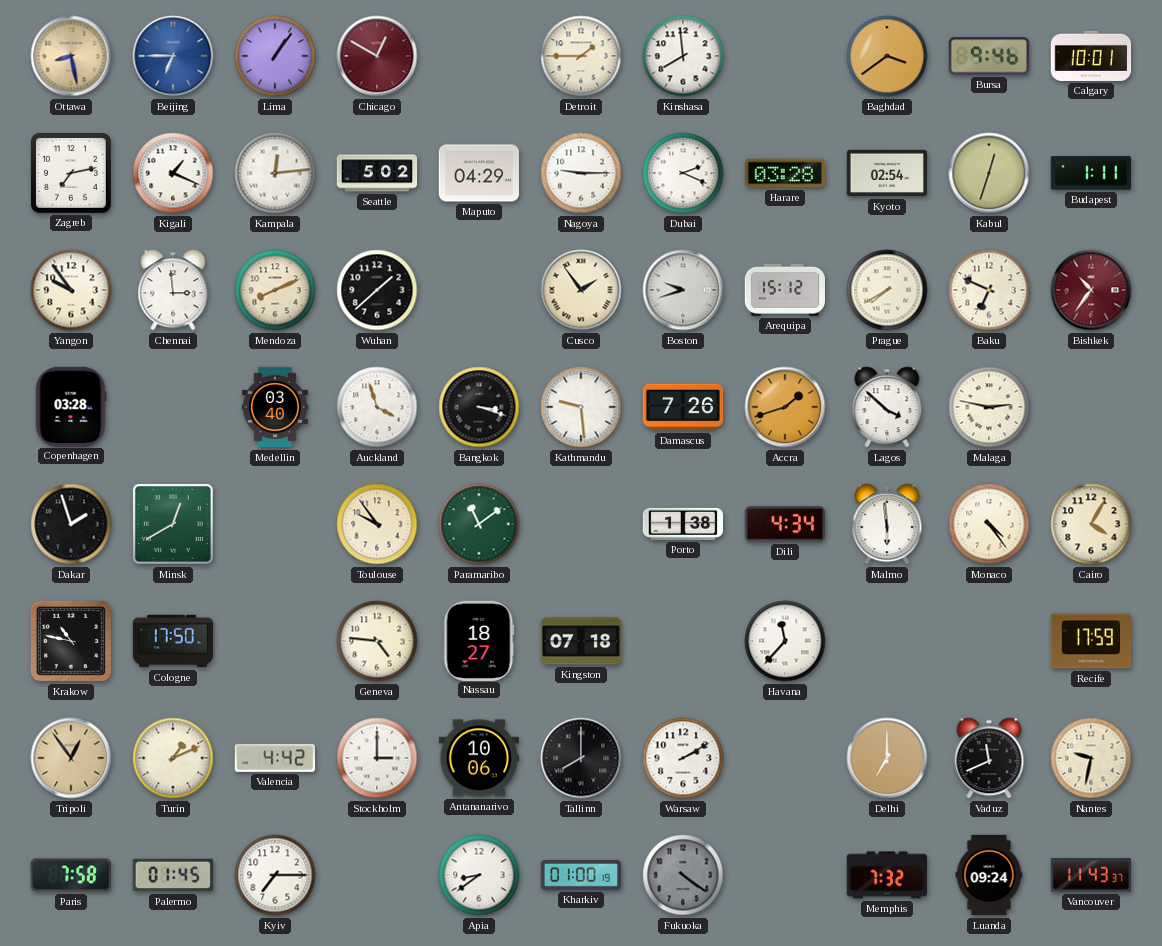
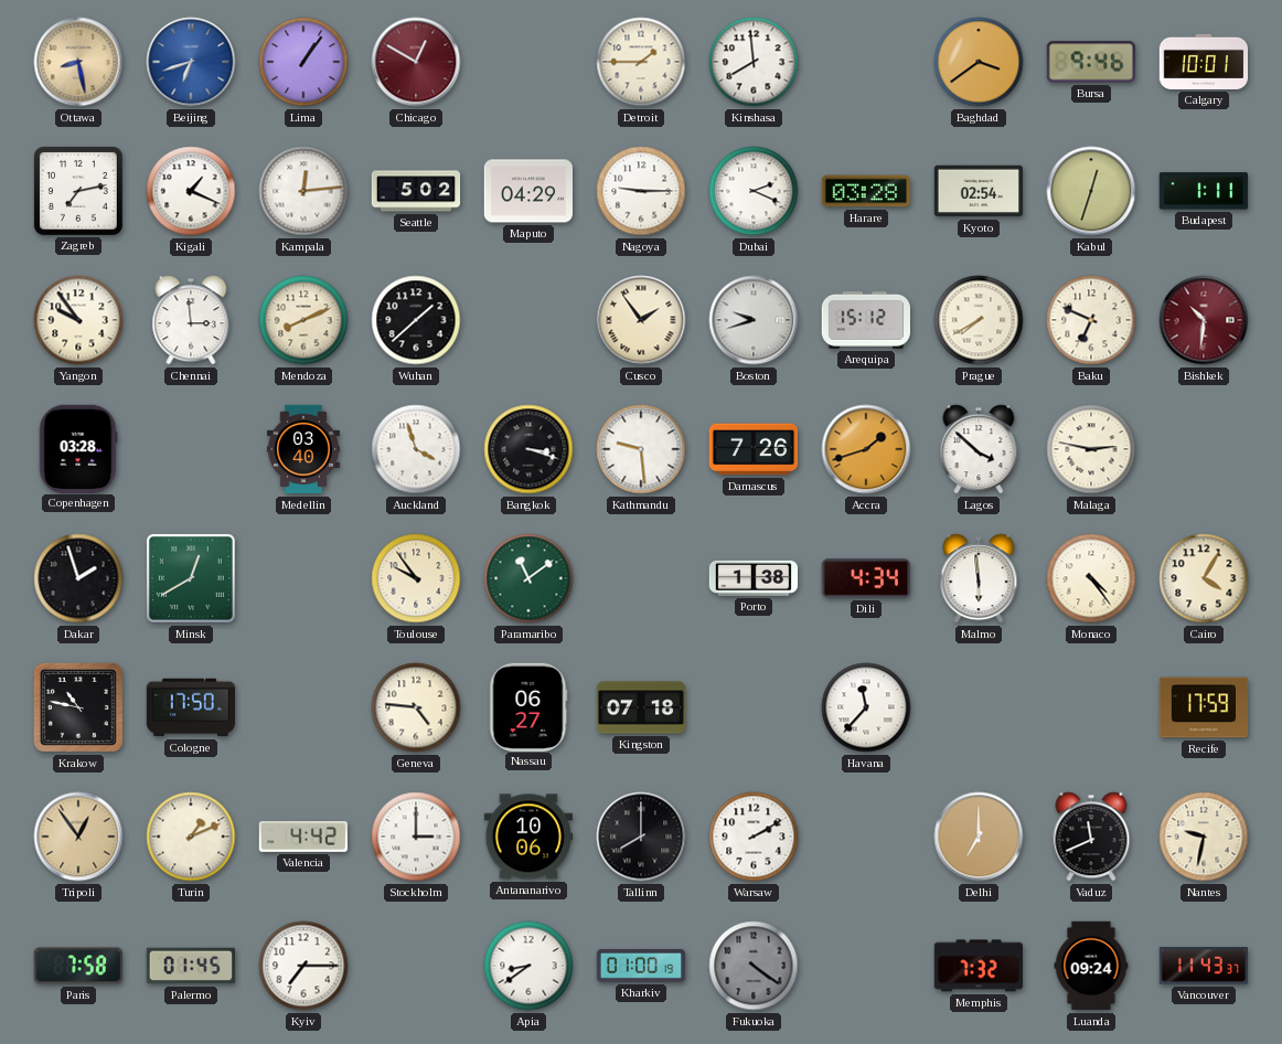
Beijing: 6:45 -> 6:42
Bishkek: 10:36 -> 10:31
Nassau: 18:27 -> 06:27
